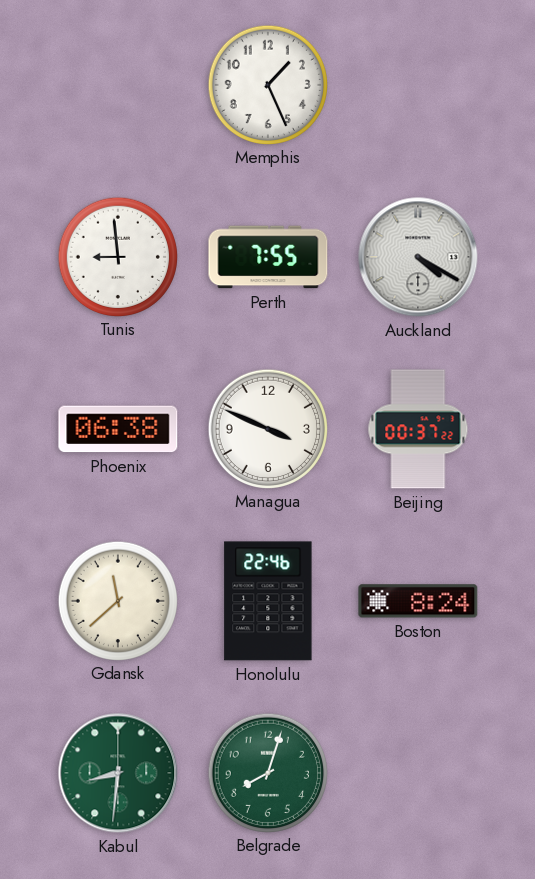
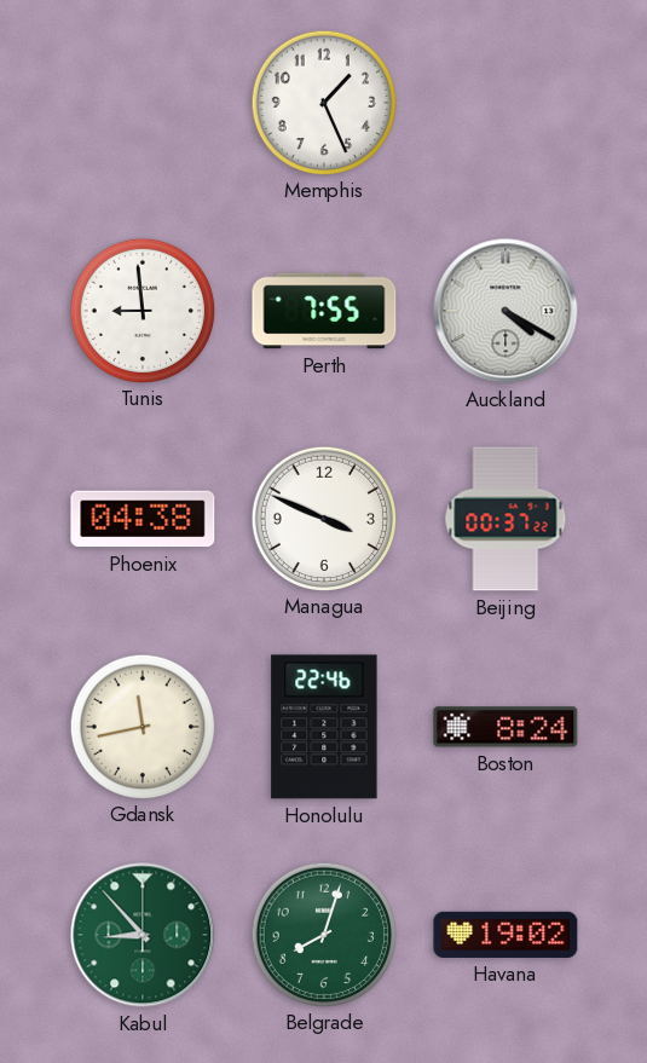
Phoenix: 06:38 -> 04:38
Gdansk: 11:38 -> 11:43
Kabul: 8:31 -> 8:53
Havana: none -> 19:02
